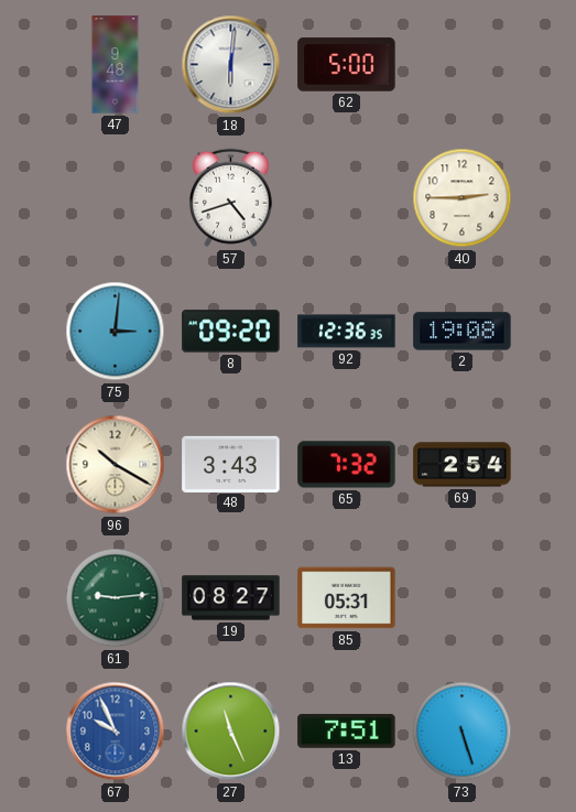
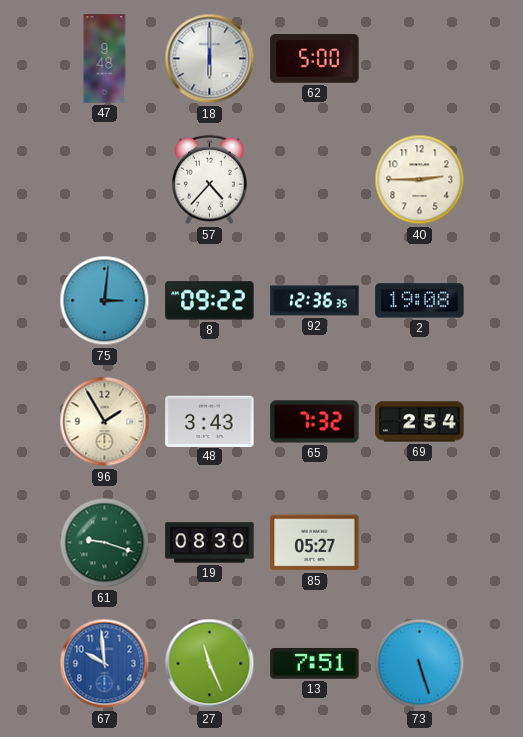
18: 6:01 -> 6:00
57: 4:42 -> 4:37
8: 09:20 -> 09:22
96: 10:20 -> 1:55
61: 9:14 -> 9:18
19: 08:27 -> 08:30
85: 05:31 -> 05:27
67: 9:56 -> 9:59
